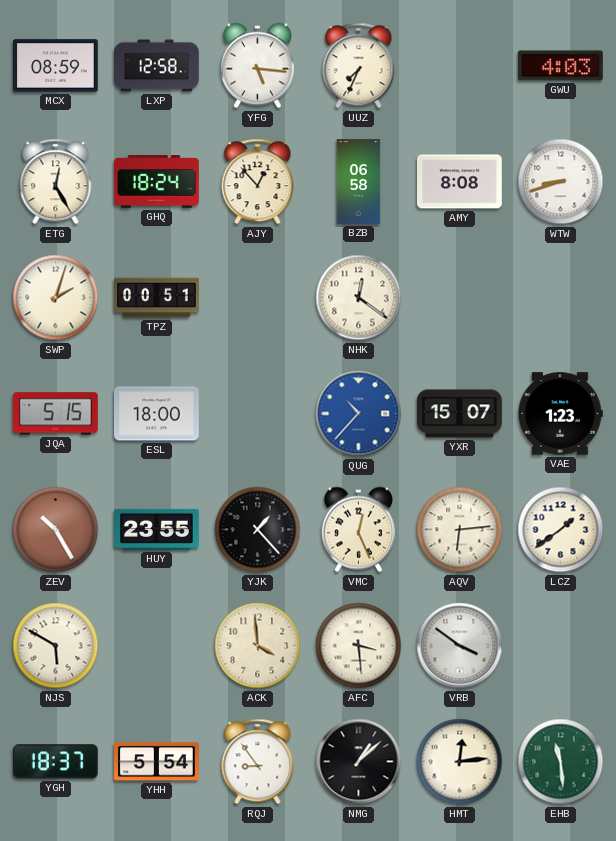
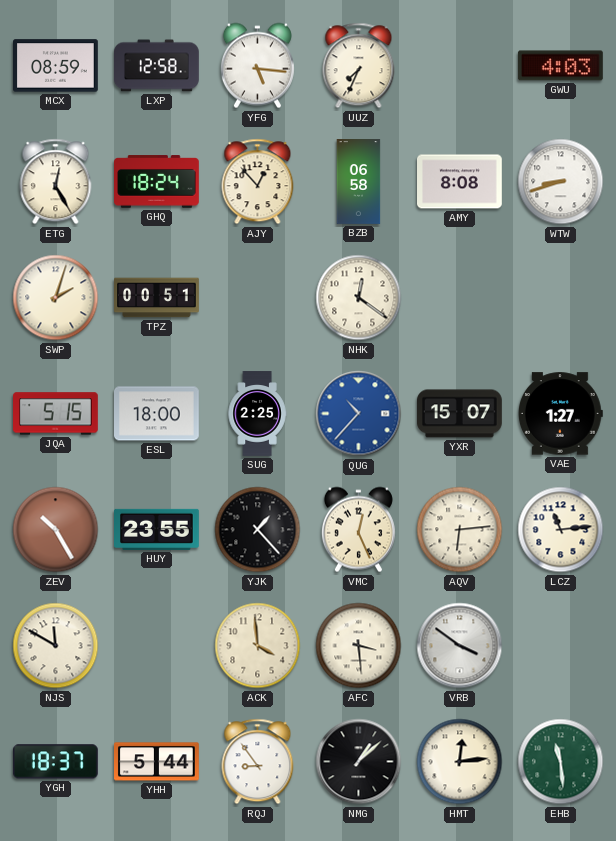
SUG: none -> 2:25
VAE: 1:23 -> 1:27
LCZ: 1:39 -> 11:14
NJS: 5:50 -> 11:50
YHH: 5:54 -> 5:44
